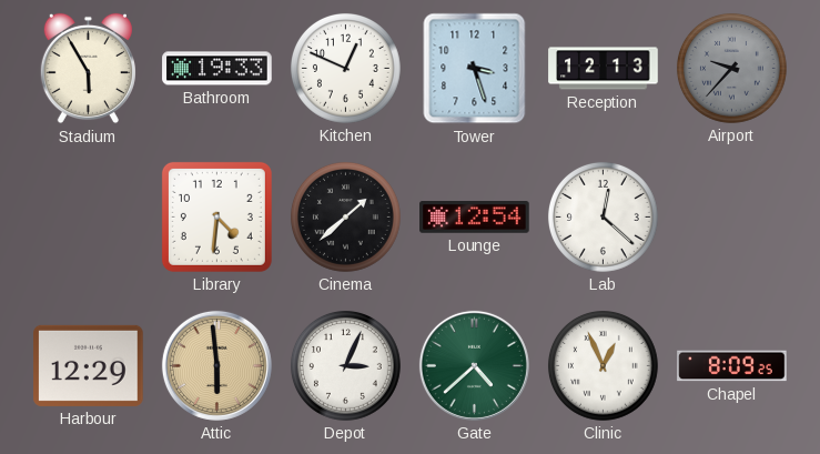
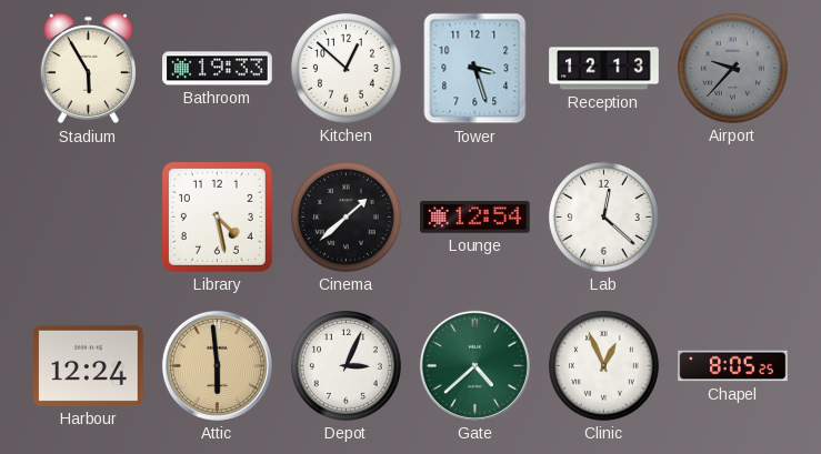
Kitchen: 12:49 -> 12:52
Library: 4:31 -> 4:28
Harbour: 12:29 -> 12:24
Chapel: 8:09 -> 8:05
